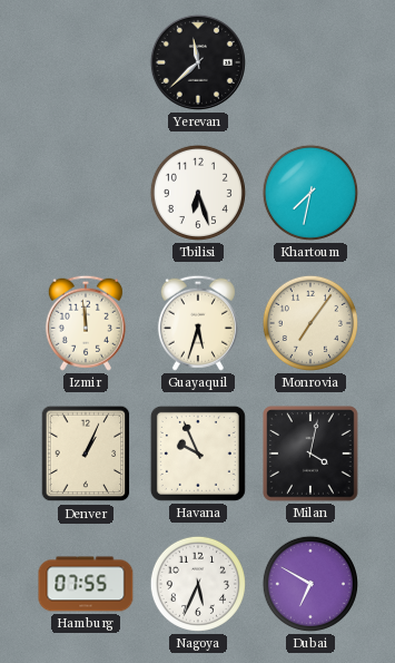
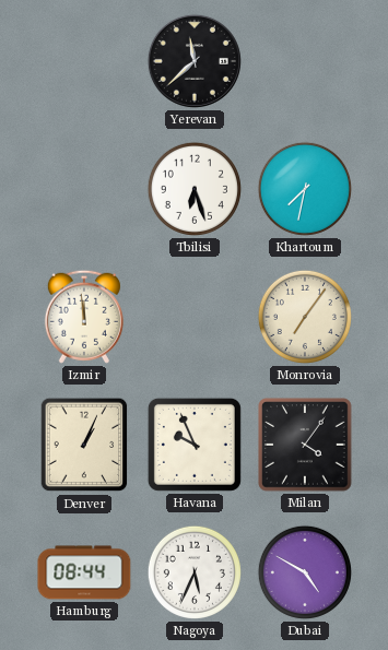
Guayaquil: 5:33 -> none
Milan: 4:02 -> 4:06
Hamburg: 07:55 -> 08:44
Dubai: 6:50 -> 4:50
